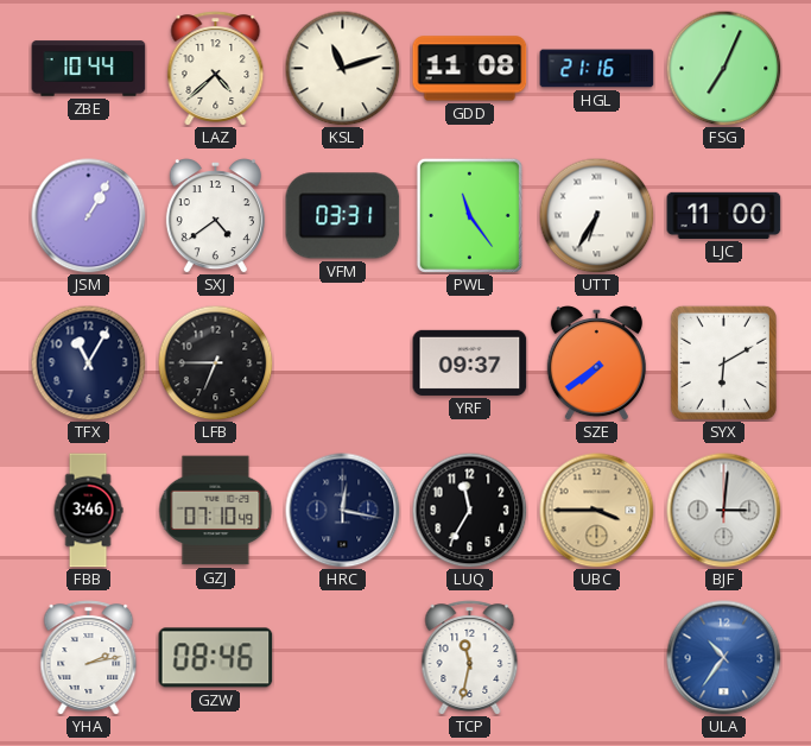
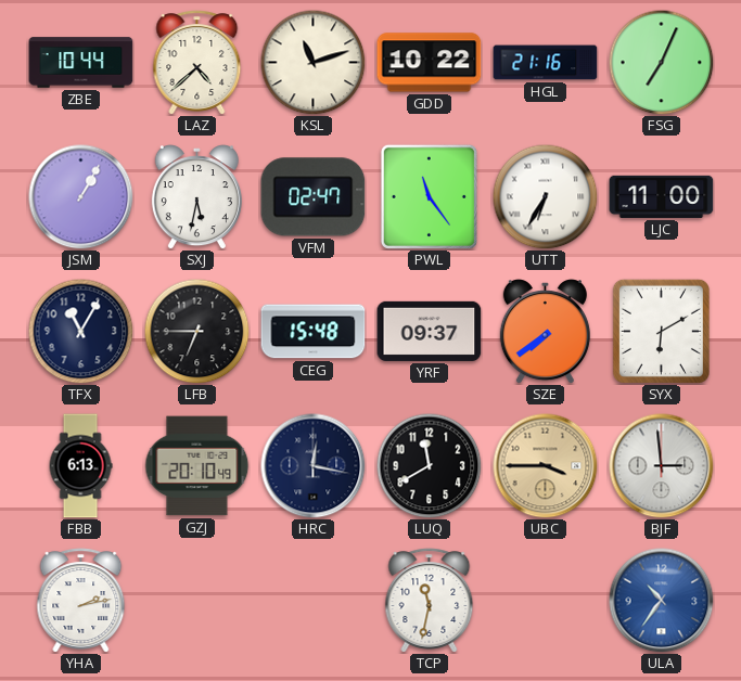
GDD: 11:08 -> 10:22
SXJ: 4:39 -> 5:32
VFM: 03:31 -> 02:47
CEG: none -> 15:48
FBB: 3:46 -> 6:13
GZJ: 07:10 -> 20:10
LUQ: 11:35 -> 11:40
BJF: 3:01 -> 2:59
GZW: 08:46 -> none
